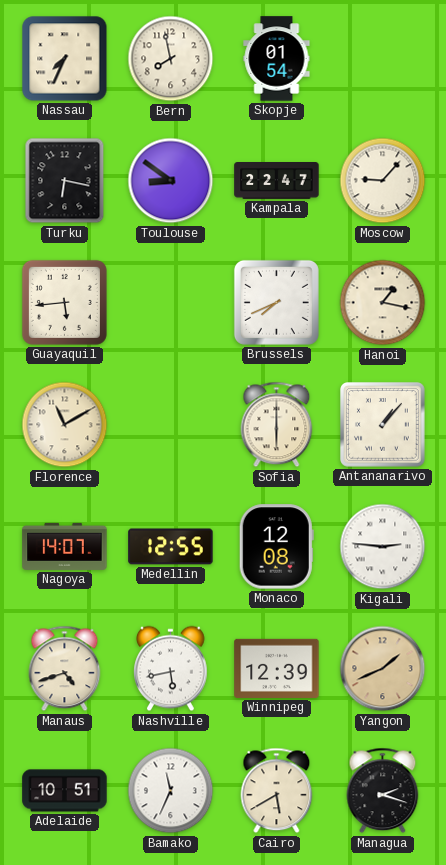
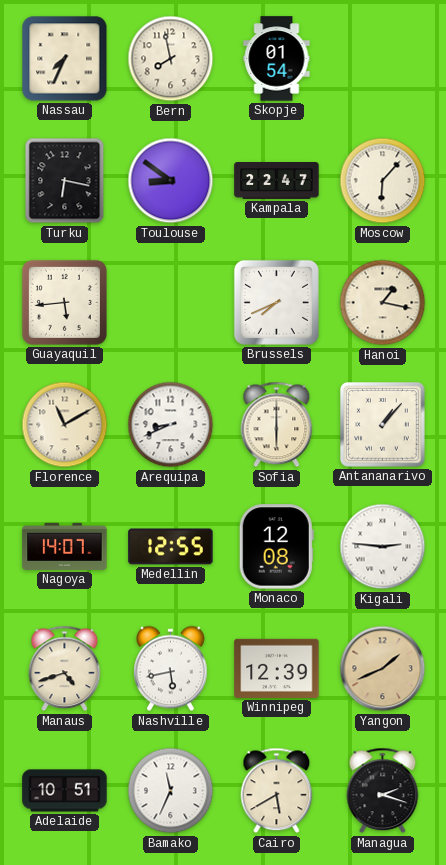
Moscow: 9:07 -> 6:07
Arequipa: none -> 8:41
